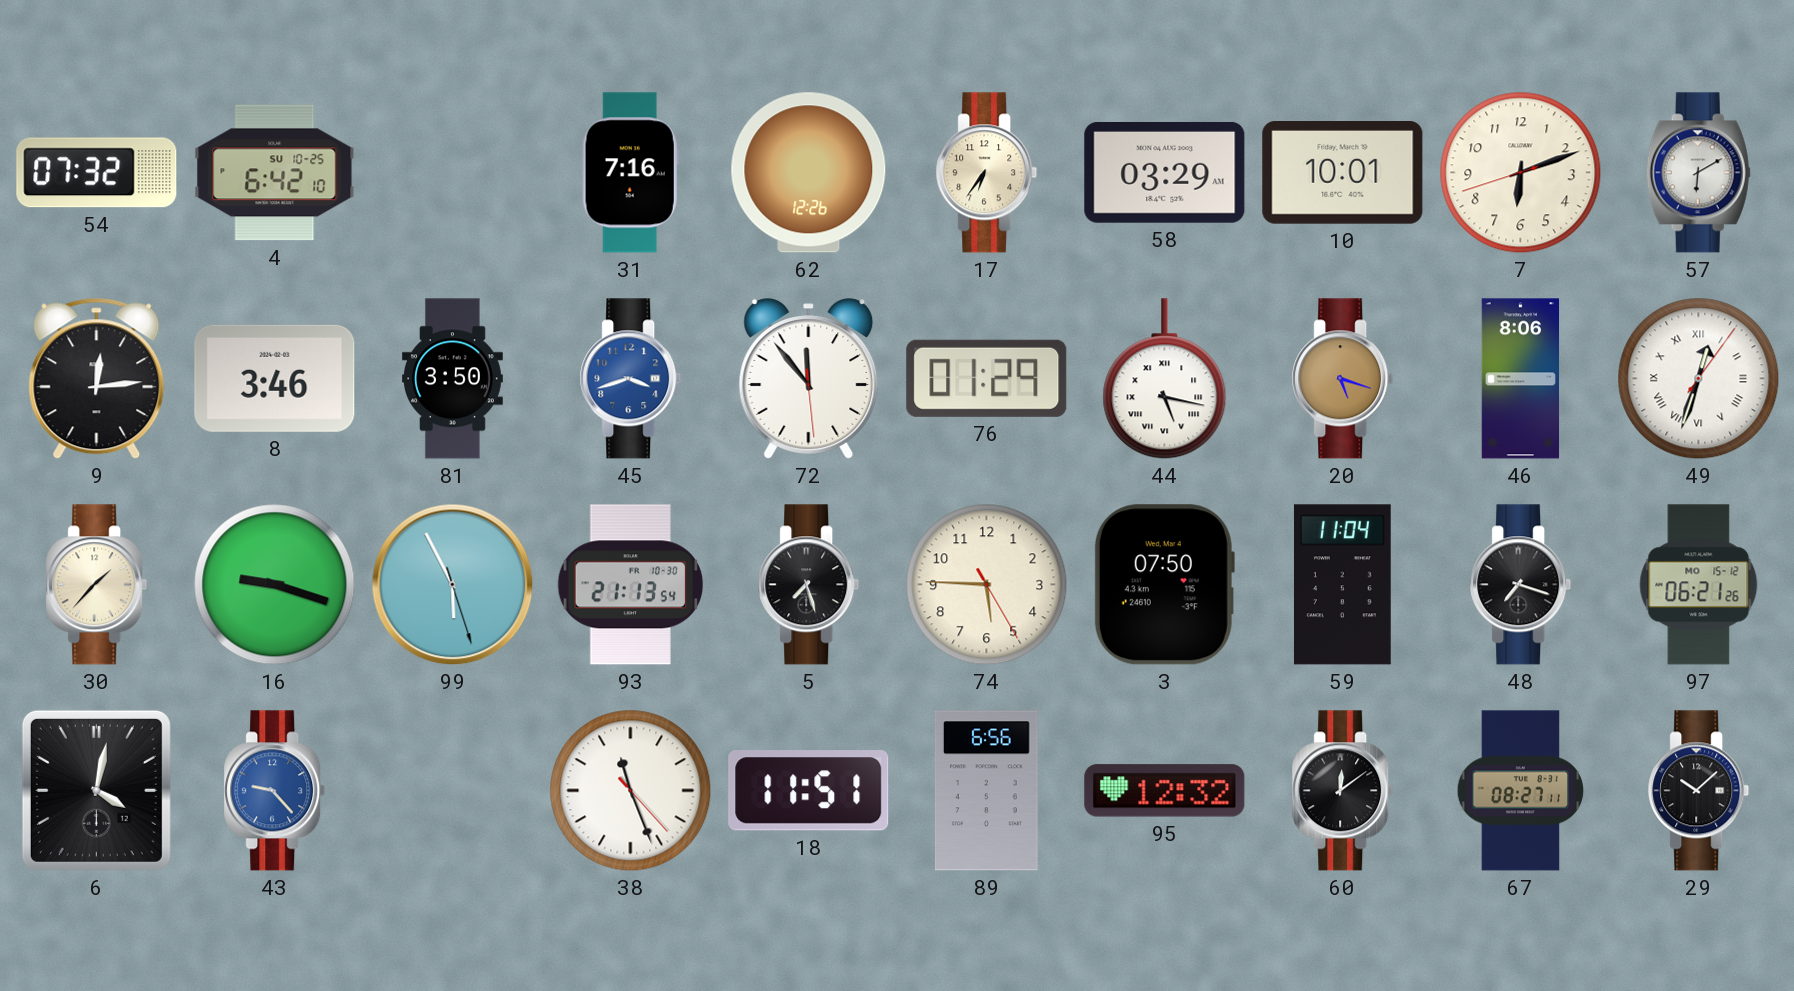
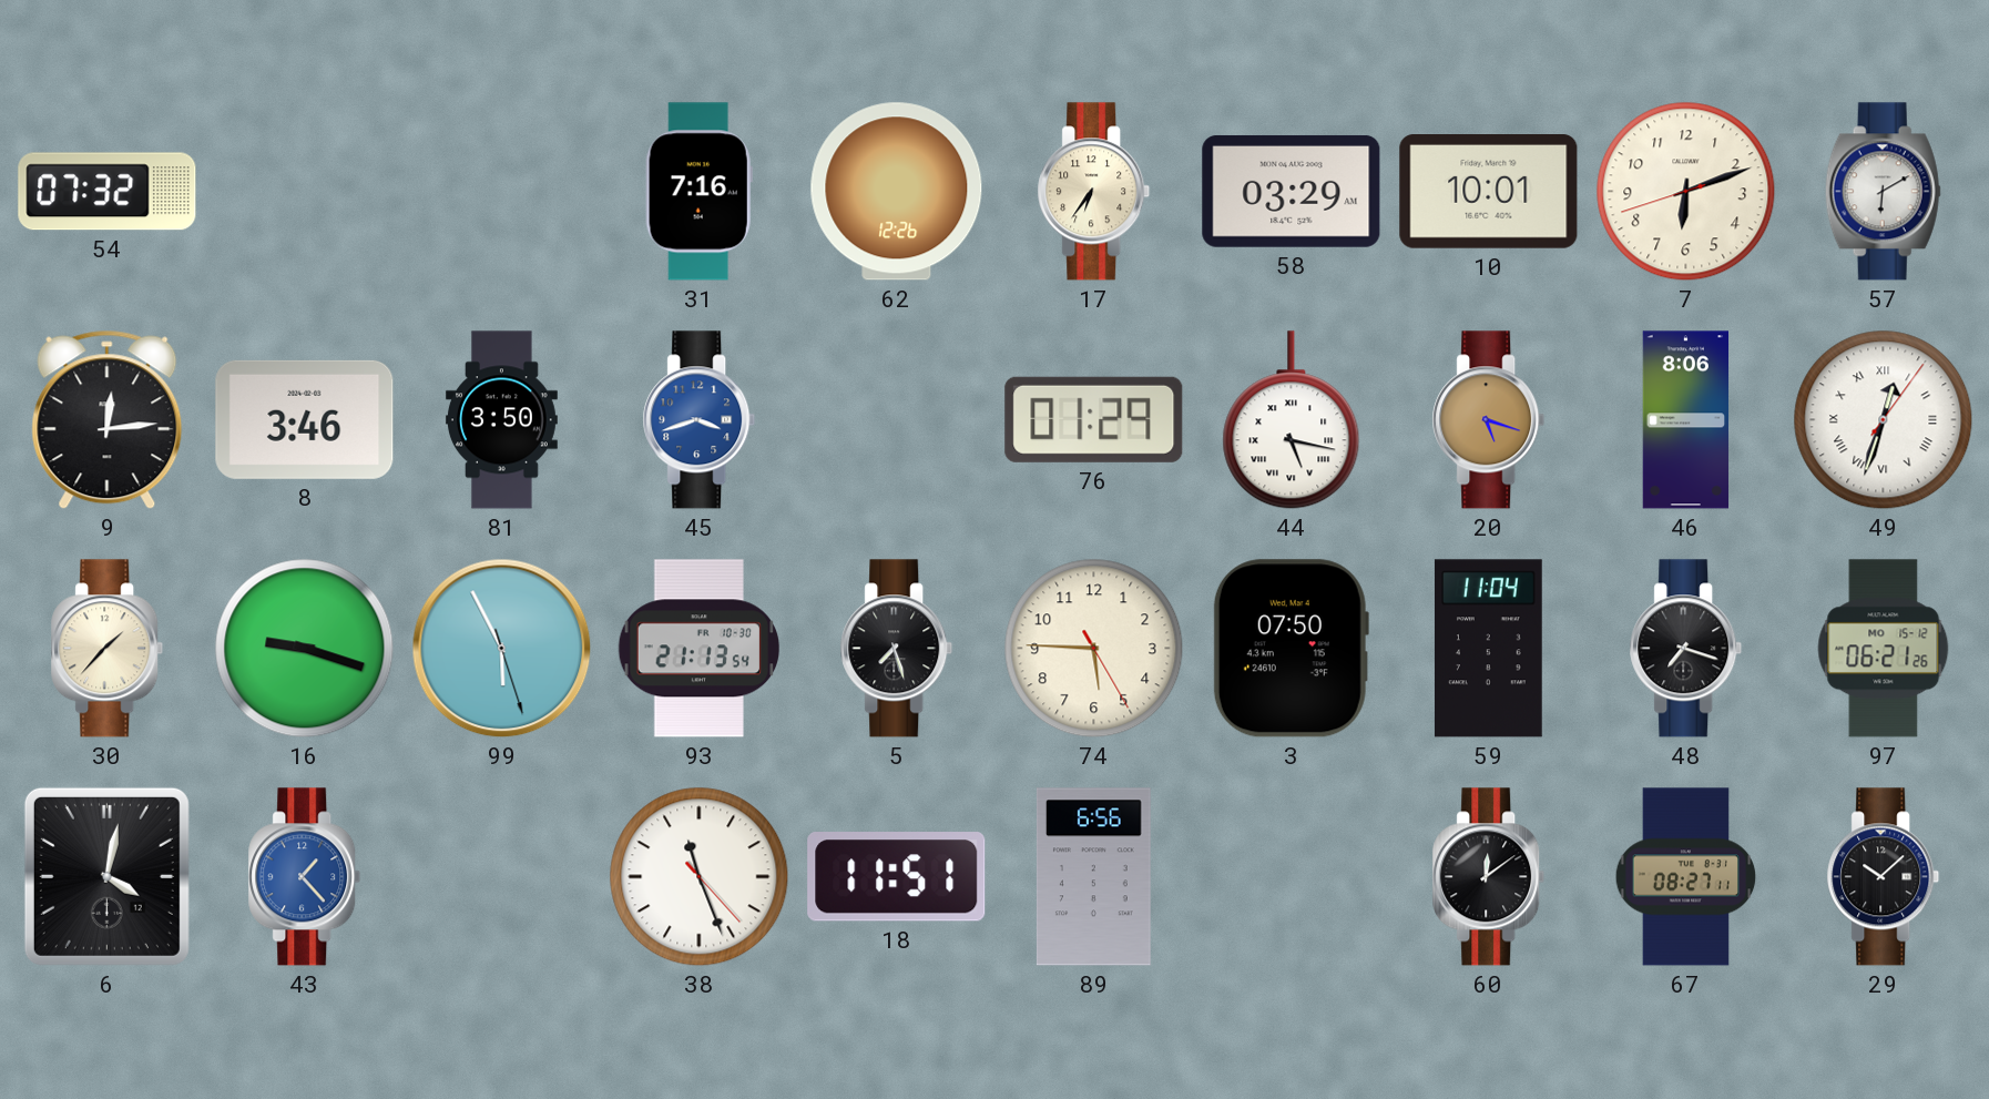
4: 6:42 -> none
72: 11:53 -> none
43: 9:23 -> 1:23
95: 12:32 -> none
